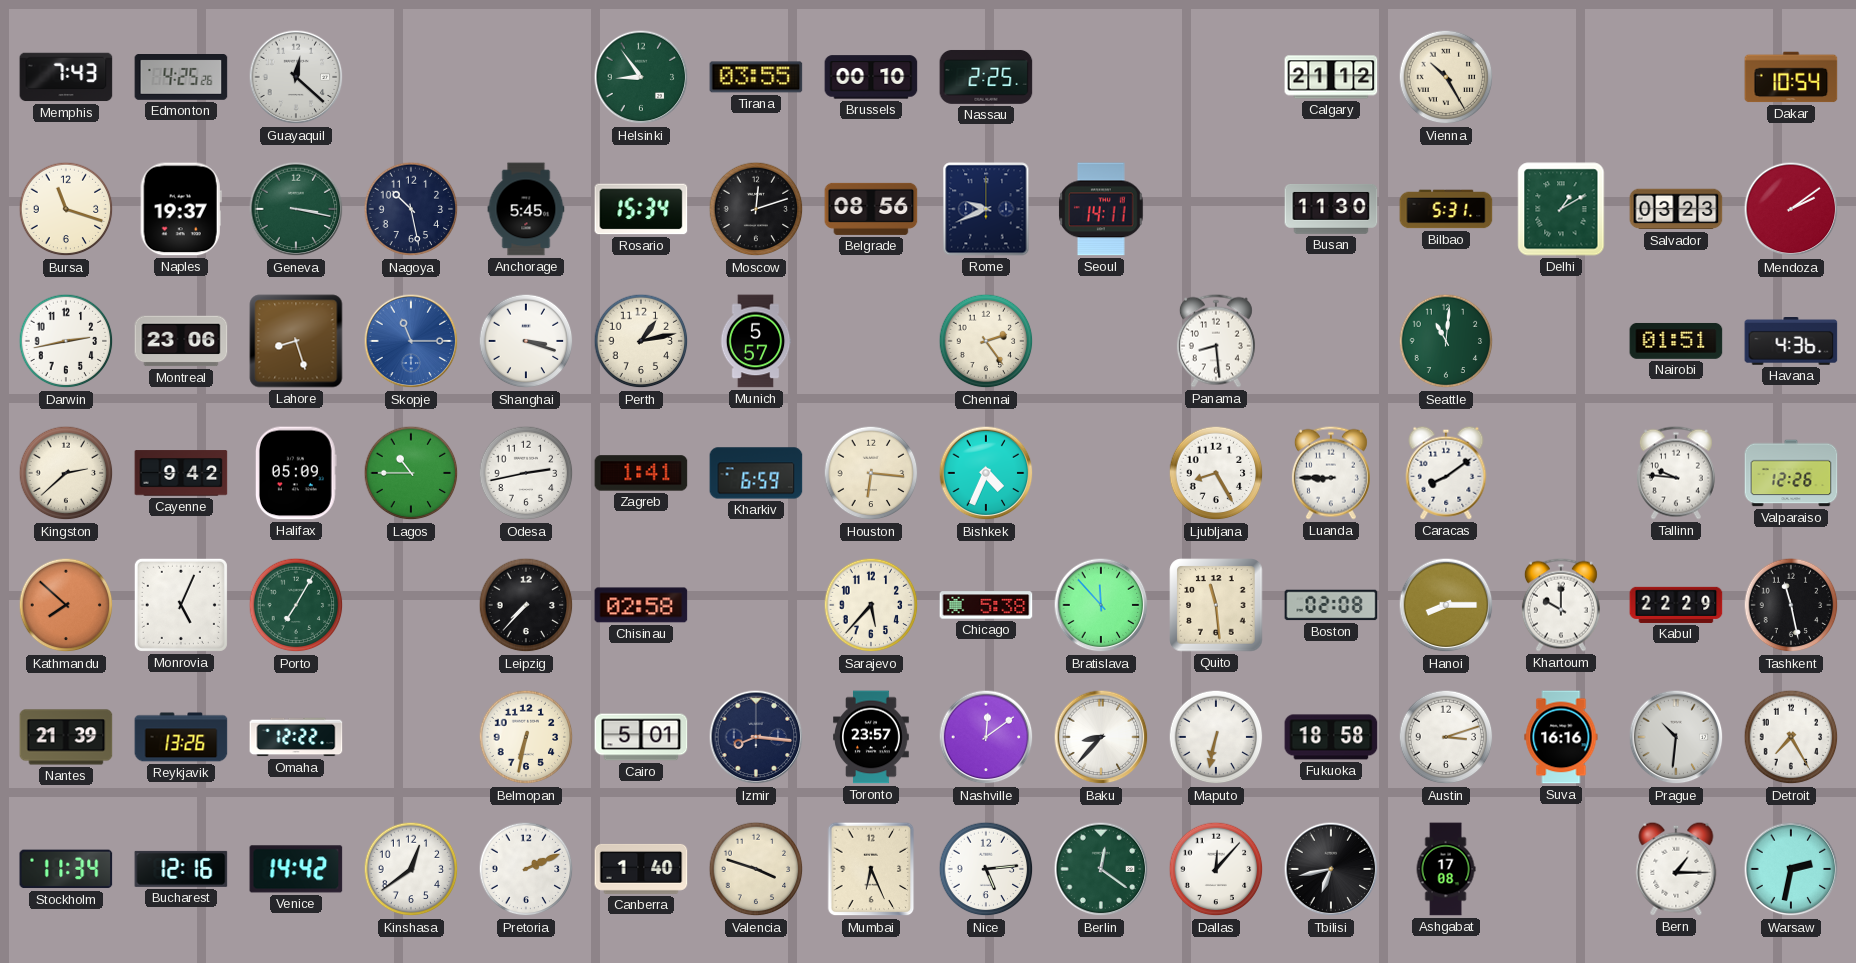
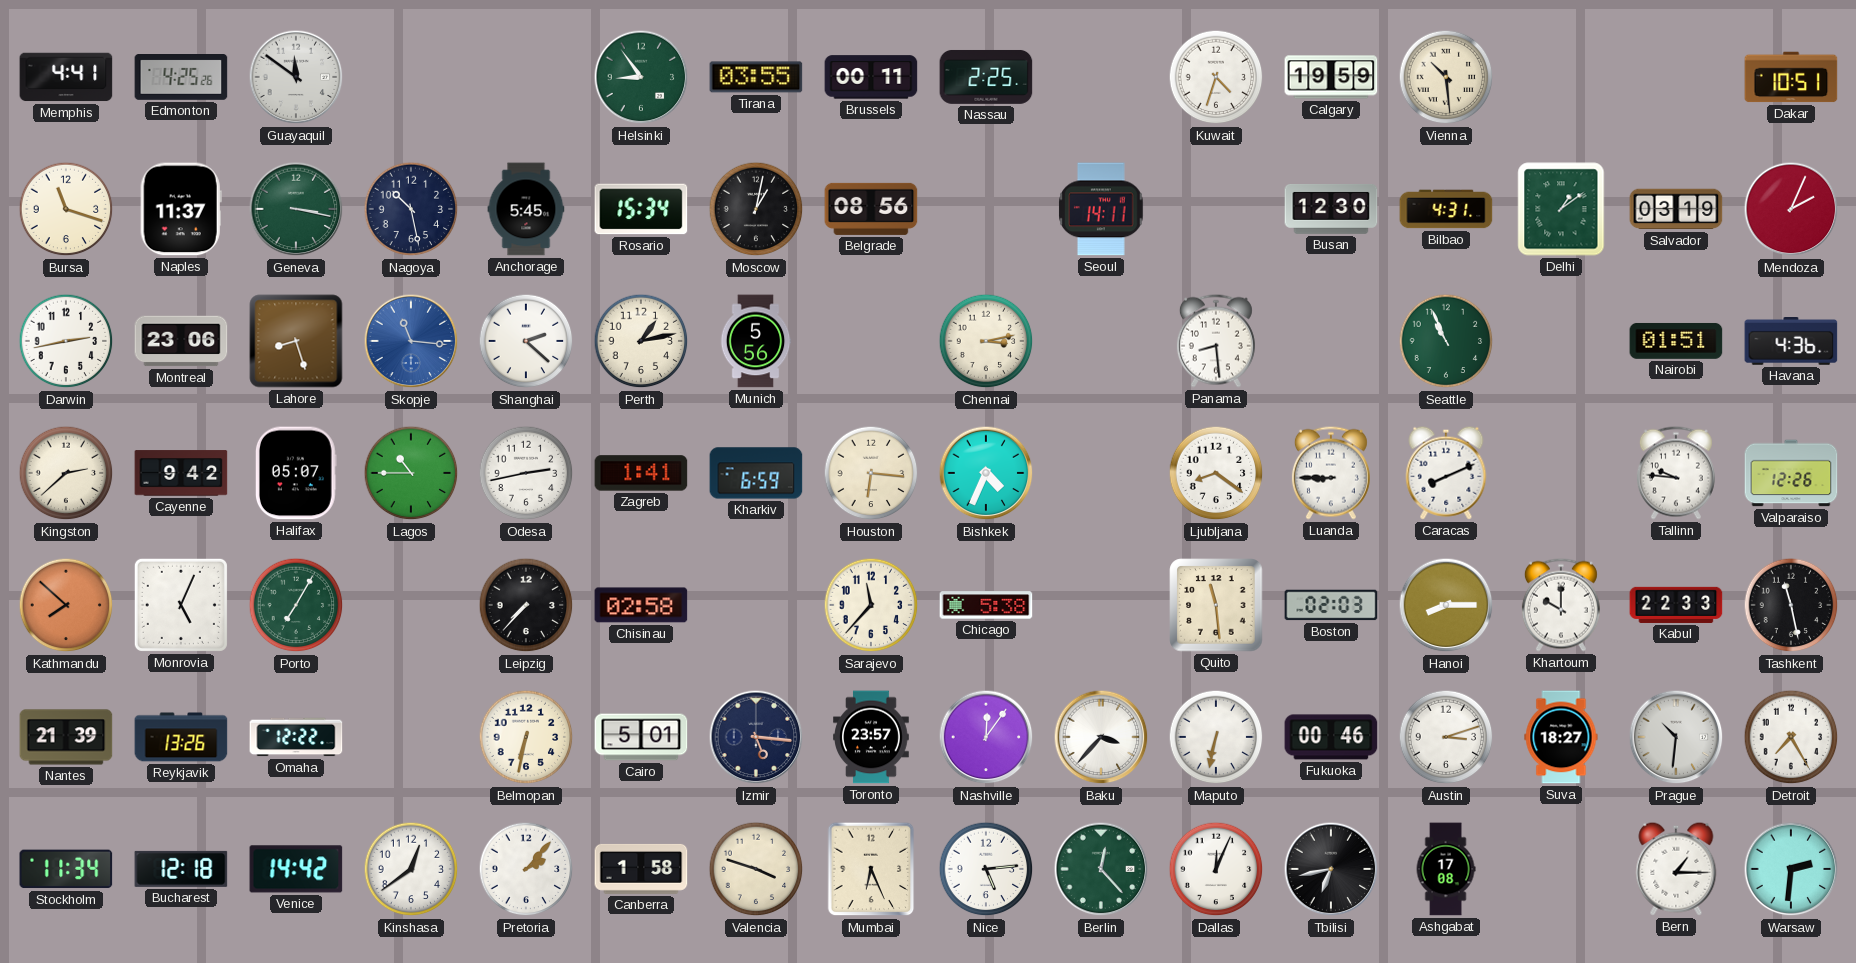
Memphis: 7:43 -> 4:41
Guayaquil: 12:22 -> 11:51
Brussels: 00:10 -> 00:11
Kuwait: none -> 4:33
Calgary: 21:12 -> 19:59
Vienna: 10:25 -> 10:29
Dakar: 10:54 -> 10:51
Naples: 19:37 -> 11:37
Moscow: 12:12 -> 1:02
Rome: 9:41 -> none
Busan: 11:30 -> 12:30
Bilbao: 5:31 -> 4:31
Delhi: 1:10 -> 1:09
Salvador: 03:23 -> 03:19
Mendoza: 2:09 -> 2:04
Skopje: 11:15 -> 11:16
Shanghai: 3:18 -> 2:22
Munich: 5:57 -> 5:56
Chennai: 2:24 -> 3:13
Seattle: 11:01 -> 10:56
Halifax: 05:09 -> 05:07
Ljubljana: 8:25 -> 8:21
Caracas: 8:09 -> 8:11
Sarajevo: 5:37 -> 11:37
Bratislava: 11:53 -> none
Boston: 02:08 -> 02:03
Kabul: 22:29 -> 22:33
Izmir: 8:16 -> 5:16
Nashville: 12:09 -> 12:06
Baku: 8:37 -> 3:37
Fukuoka: 18:58 -> 00:46
Suva: 16:16 -> 18:27
Bucharest: 12:16 -> 12:18
Pretoria: 2:11 -> 2:07
Canberra: 1:40 -> 1:58
Berlin: 12:21 -> 12:23
Dallas: 12:07 -> 12:04
Warsaw: 2:32 -> 2:31
